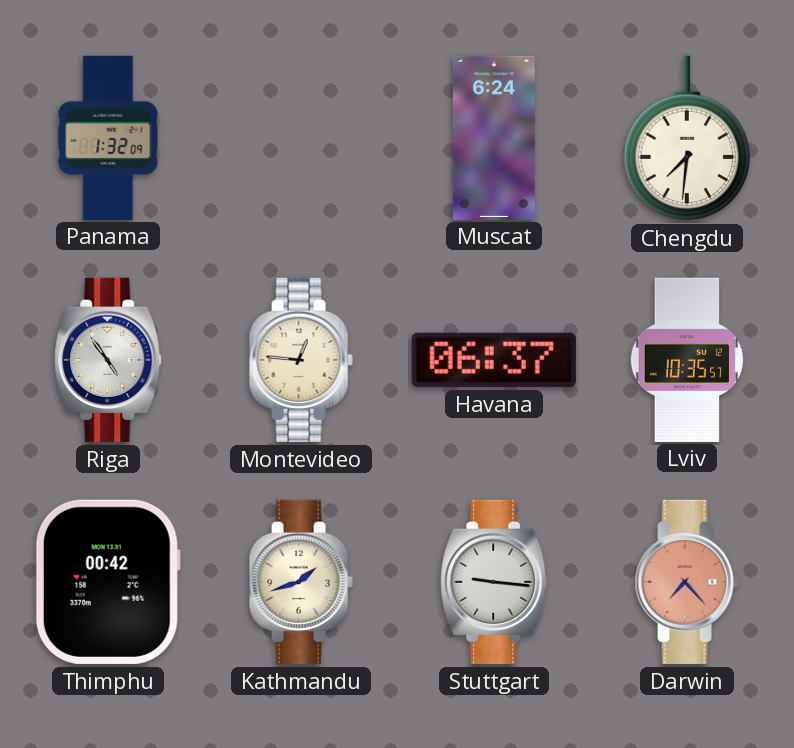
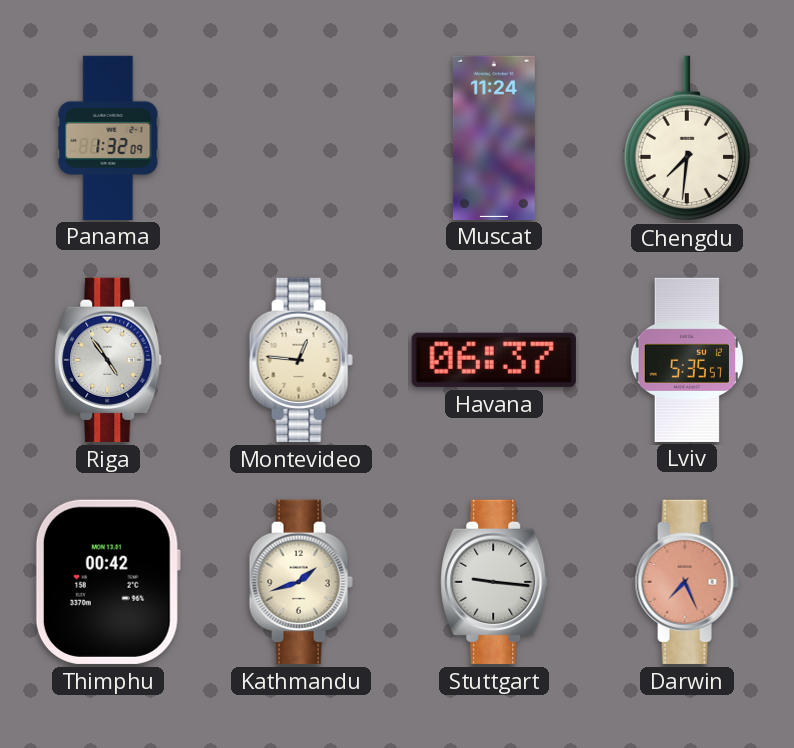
Muscat: 6:24 -> 11:24
Lviv: 10:35 -> 5:35
Darwin: 7:23 -> 7:26
